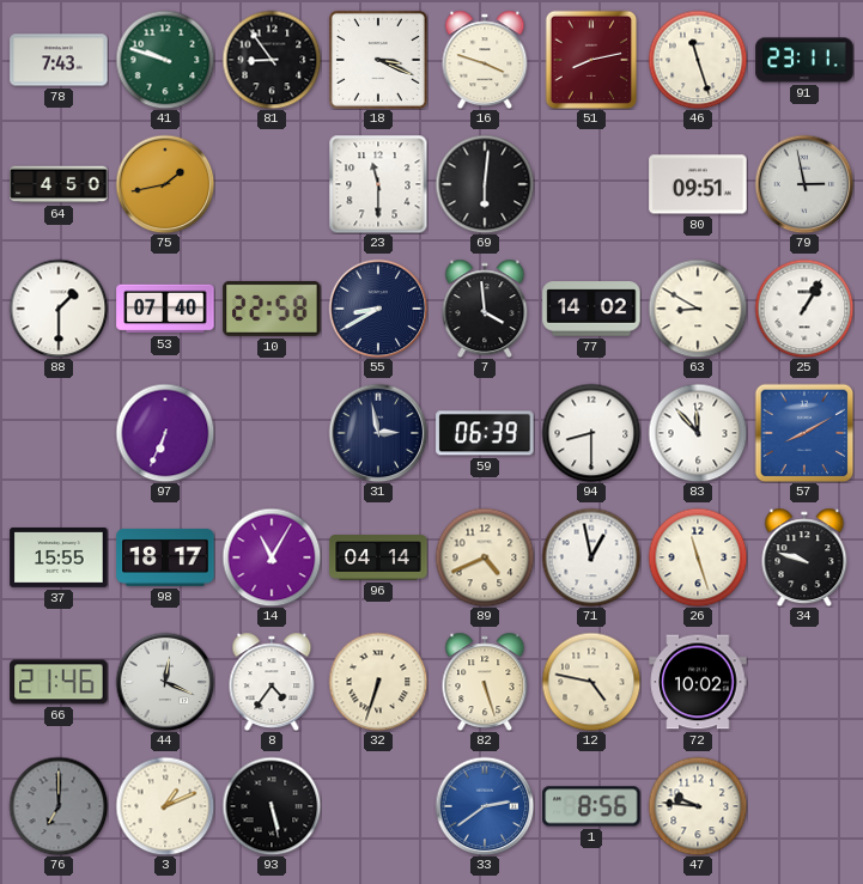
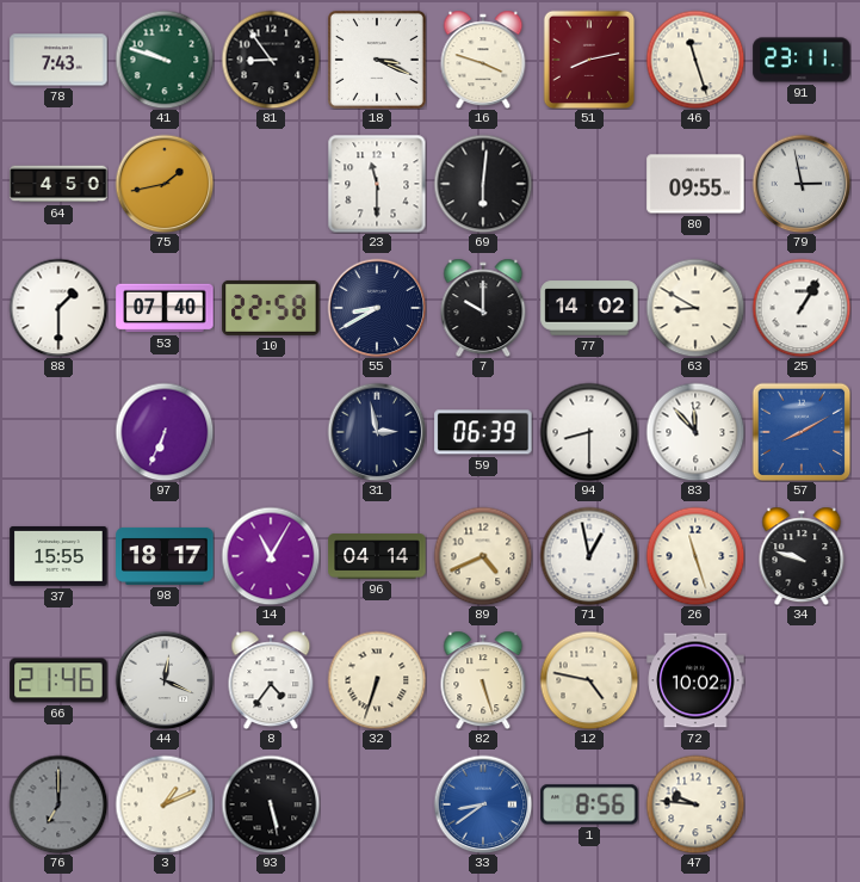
80: 09:51 -> 09:55
7: 3:59 -> 10:00
33: 2:39 -> 8:39
